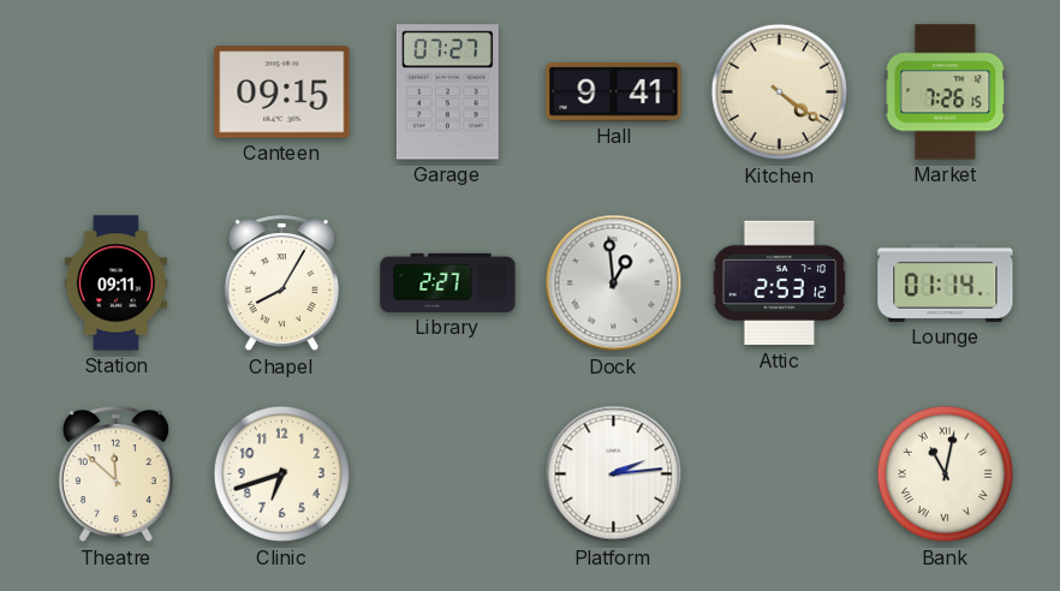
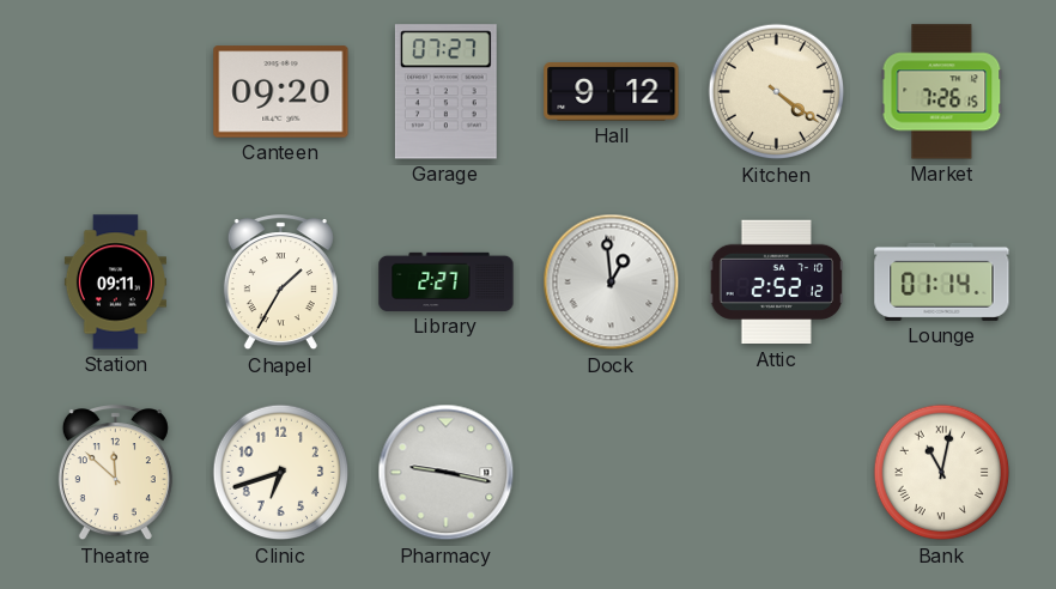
Canteen: 09:15 -> 09:20
Hall: 9:41 -> 9:12
Chapel: 8:05 -> 1:35
Attic: 2:53 -> 2:52
Pharmacy: none -> 9:17
Platform: 2:14 -> none
